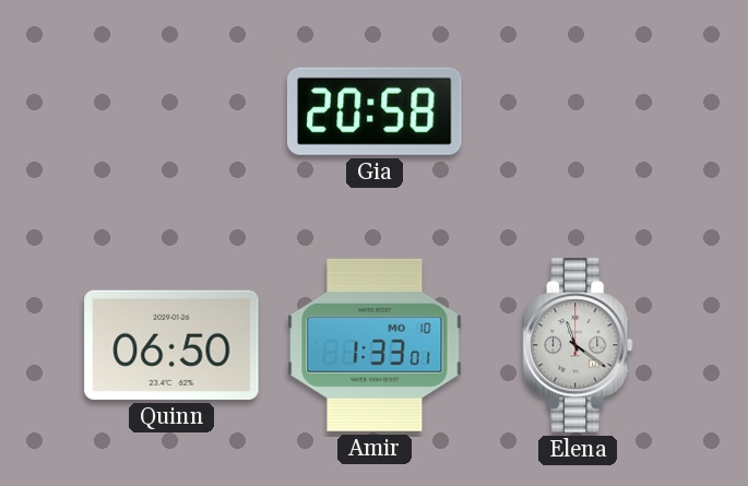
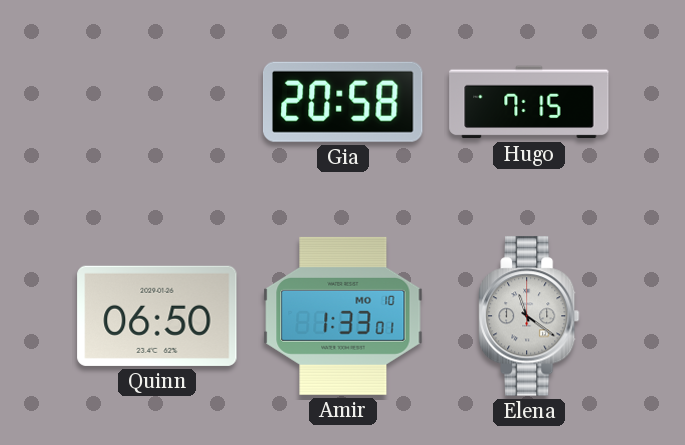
Hugo: none -> 7:15
